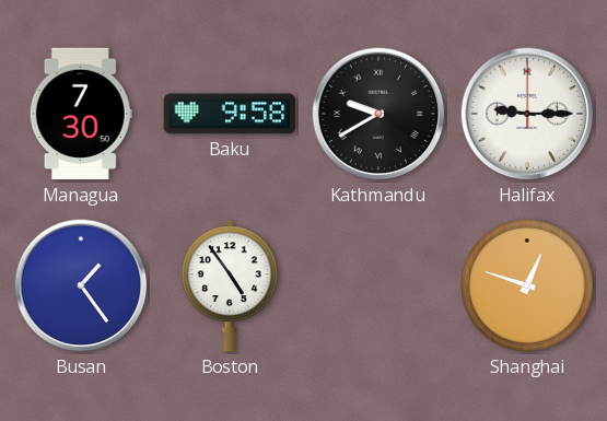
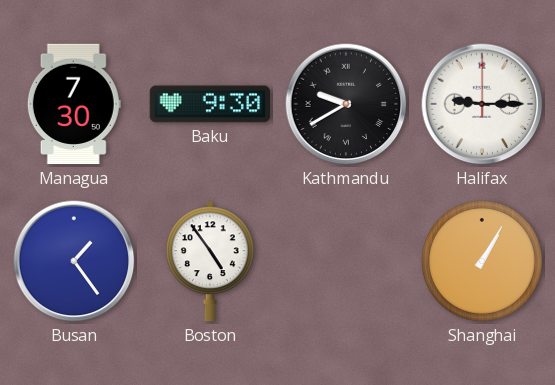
Baku: 9:58 -> 9:30
Shanghai: 12:48 -> 1:05
